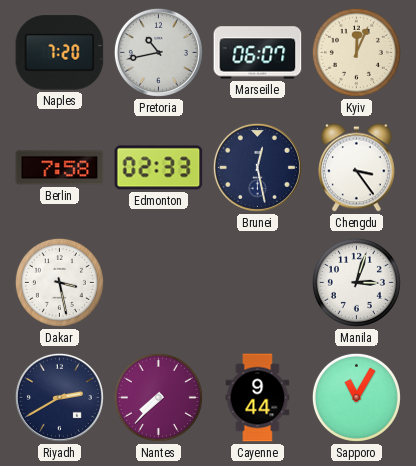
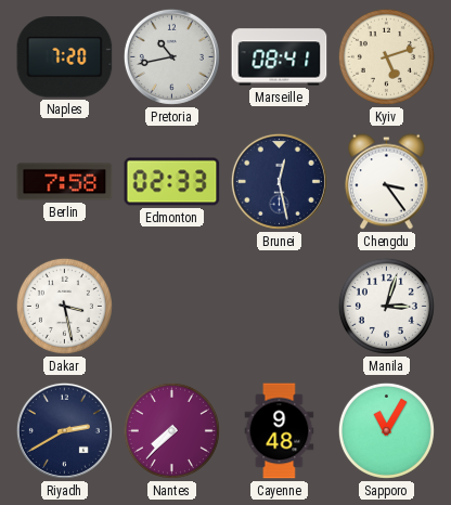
Marseille: 06:07 -> 08:41
Kyiv: 12:04 -> 5:12
Cayenne: 9:44 -> 9:48
